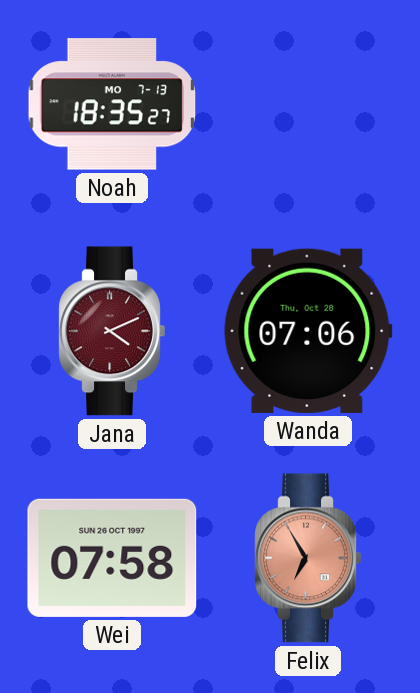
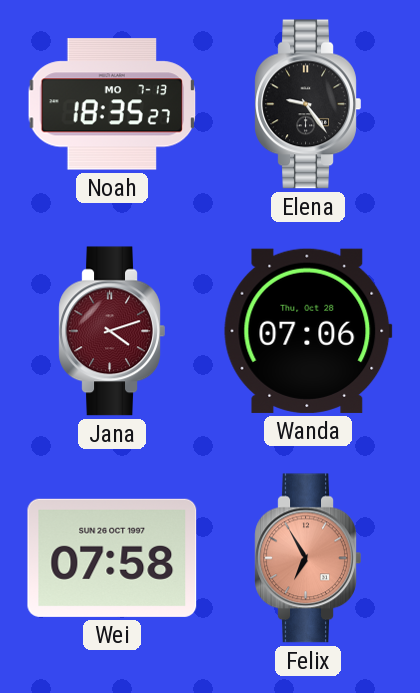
Elena: none -> 9:24
Jana: 4:11 -> 4:12
